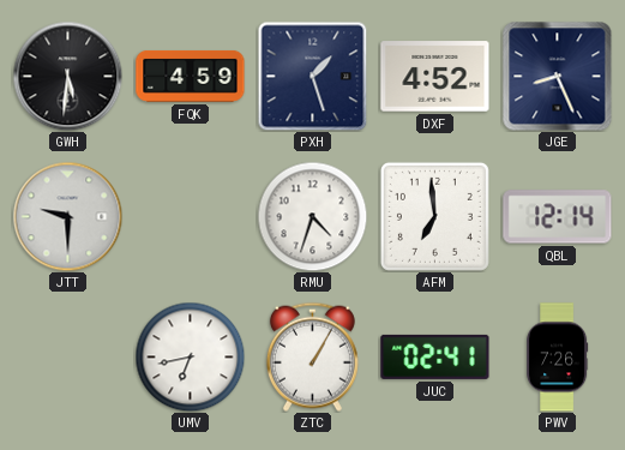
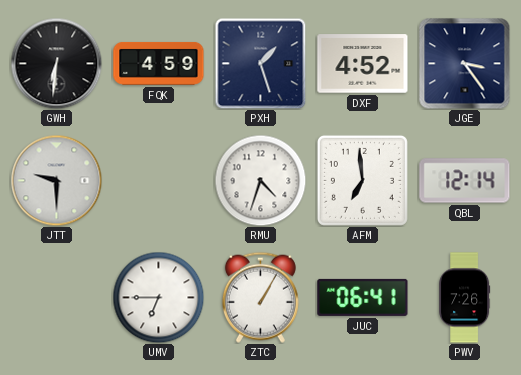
GWH: 5:31 -> 6:31
JGE: 8:26 -> 3:24
UMV: 6:43 -> 6:45
JUC: 02:41 -> 06:41
